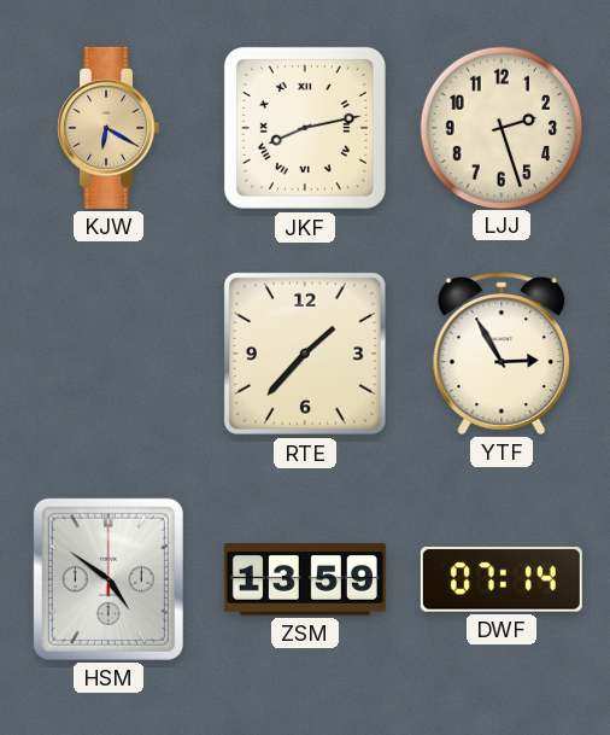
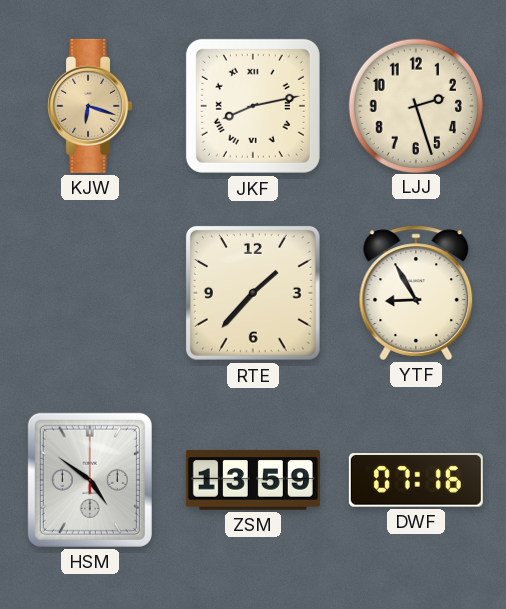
KJW: 6:20 -> 6:18
YTF: 2:55 -> 8:55
DWF: 07:14 -> 07:16
